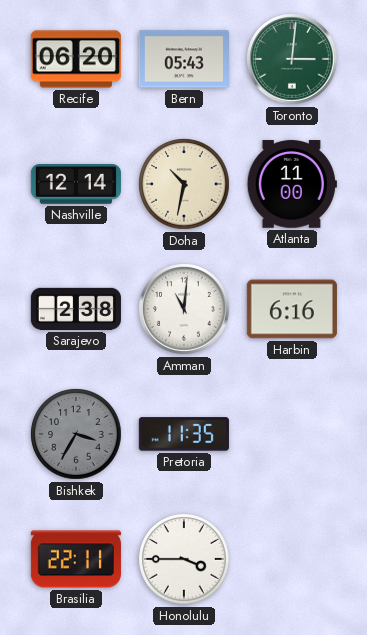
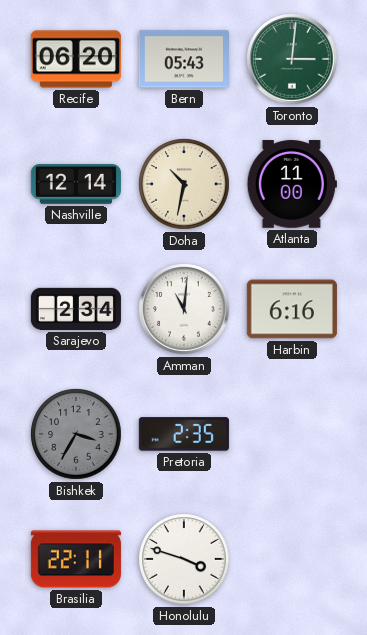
Sarajevo: 2:38 -> 2:34
Pretoria: 11:35 -> 2:35
Honolulu: 3:45 -> 3:48
